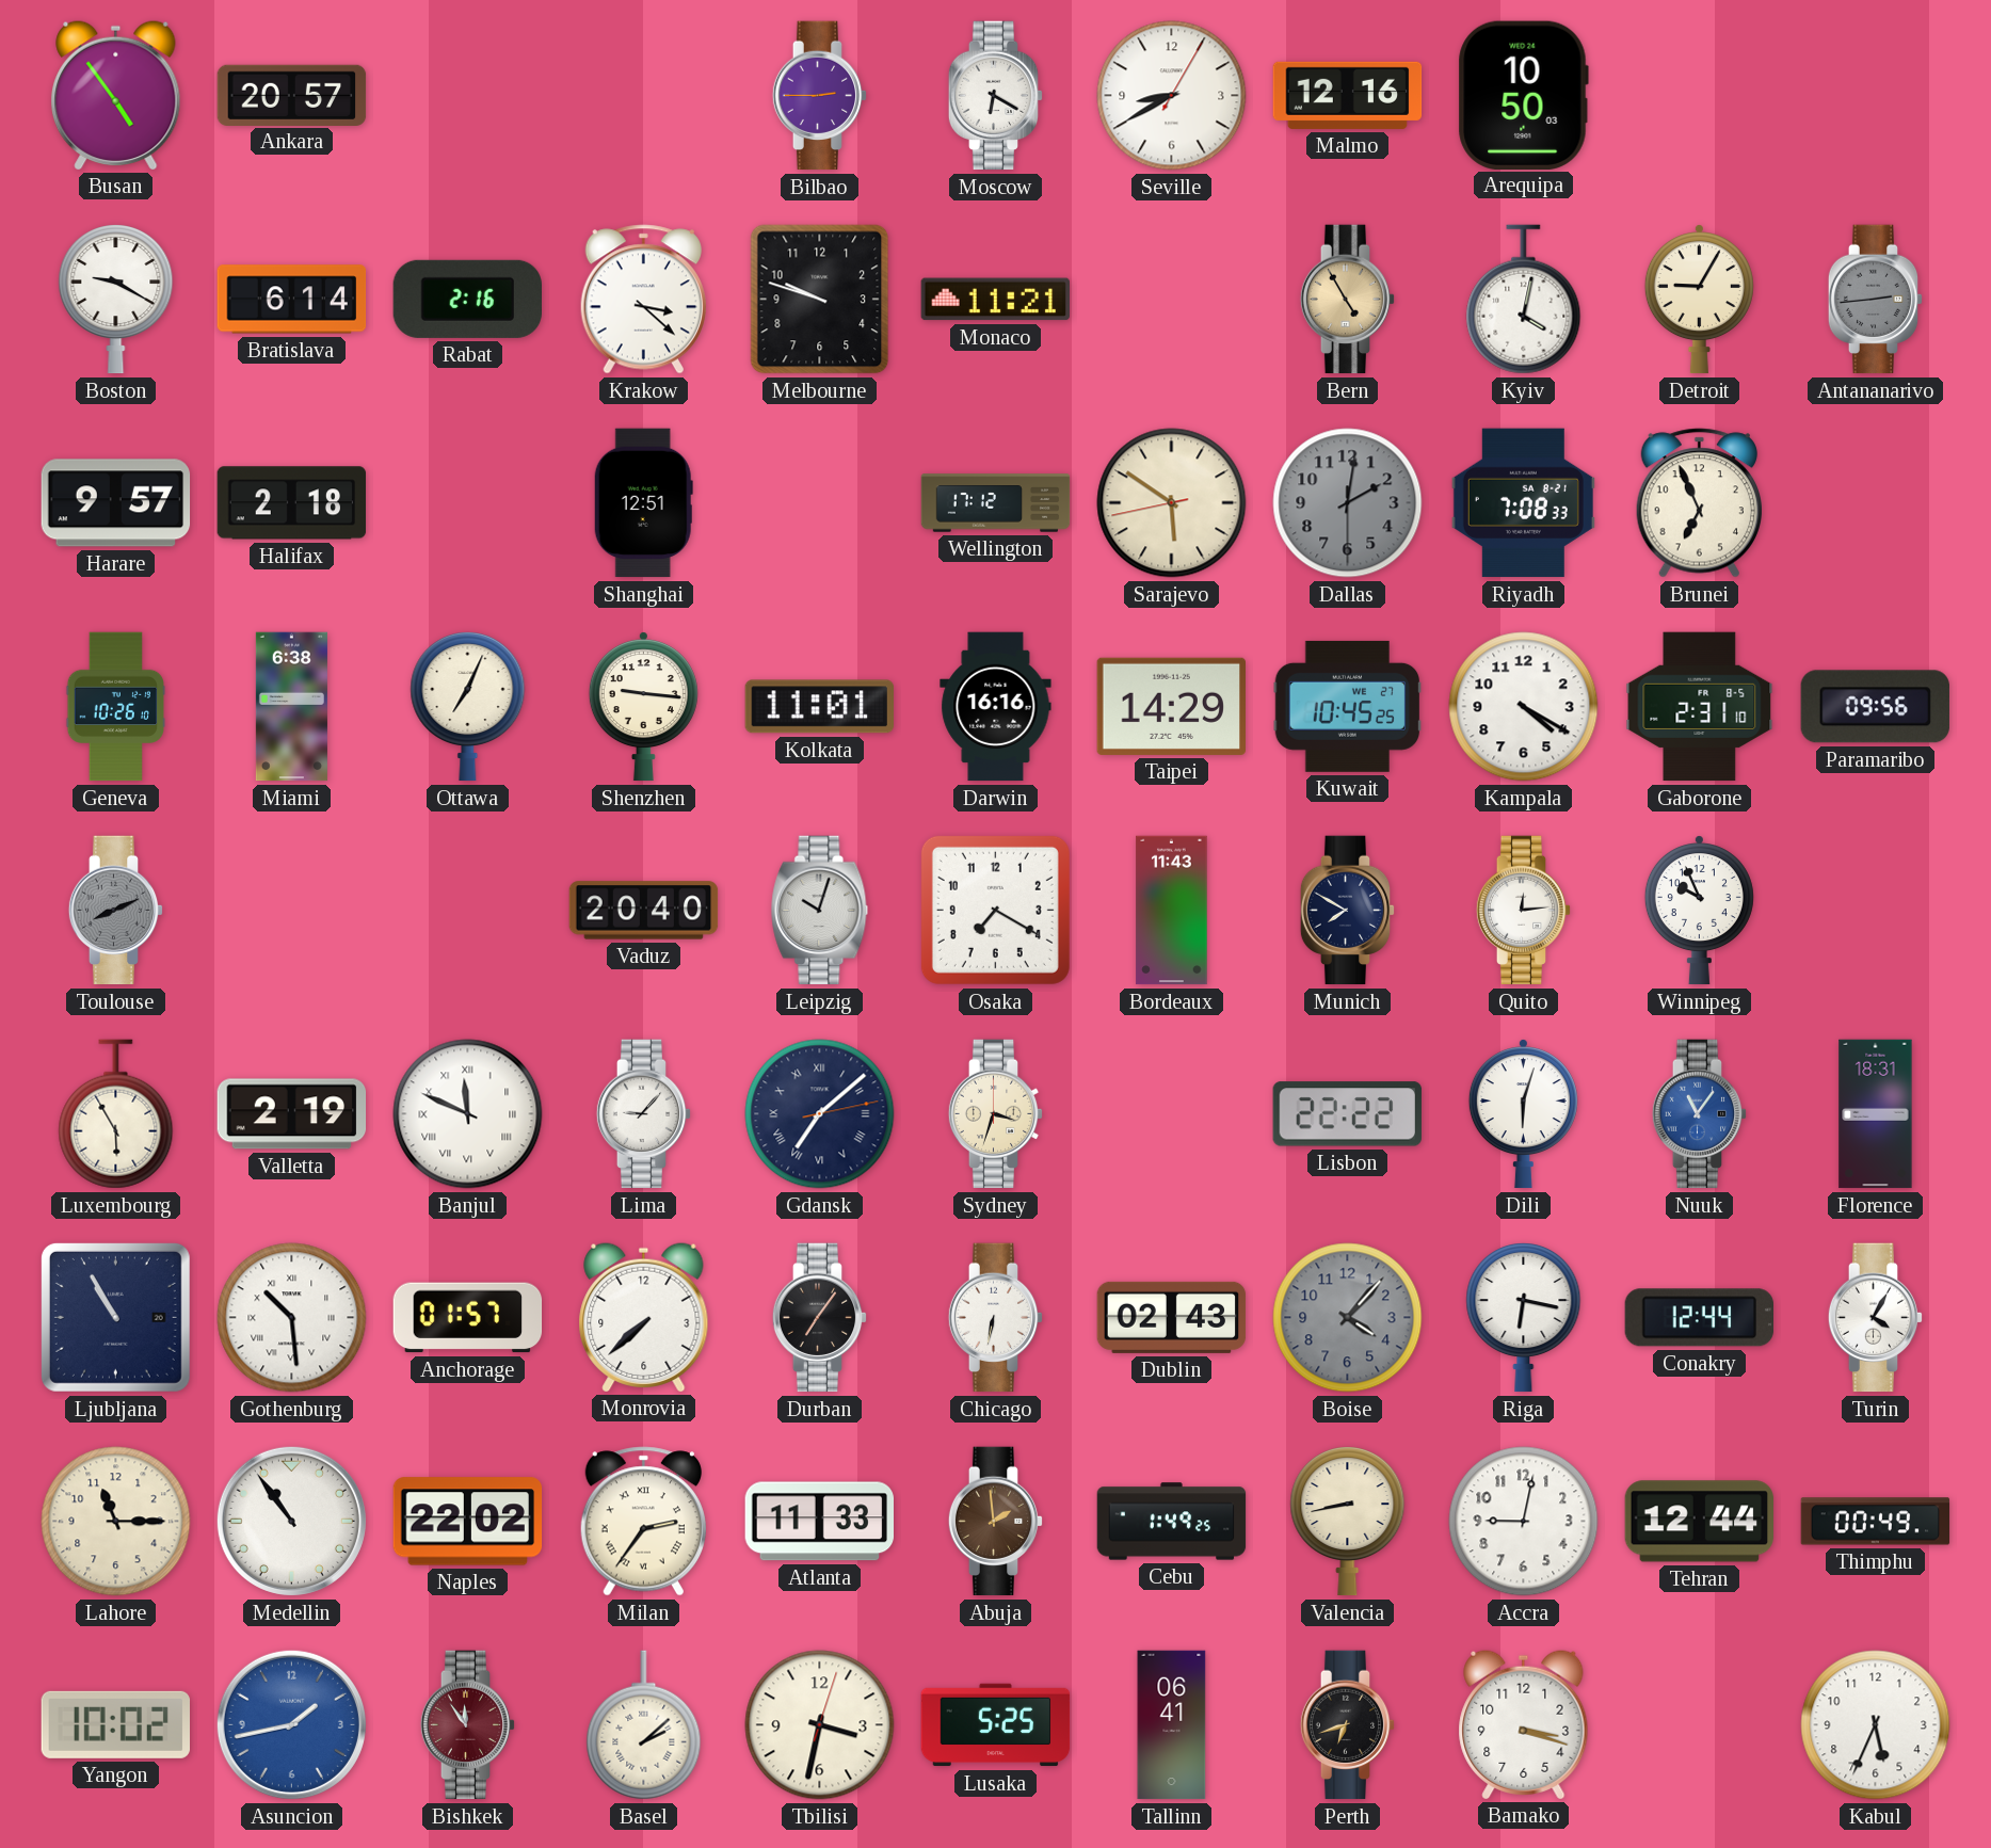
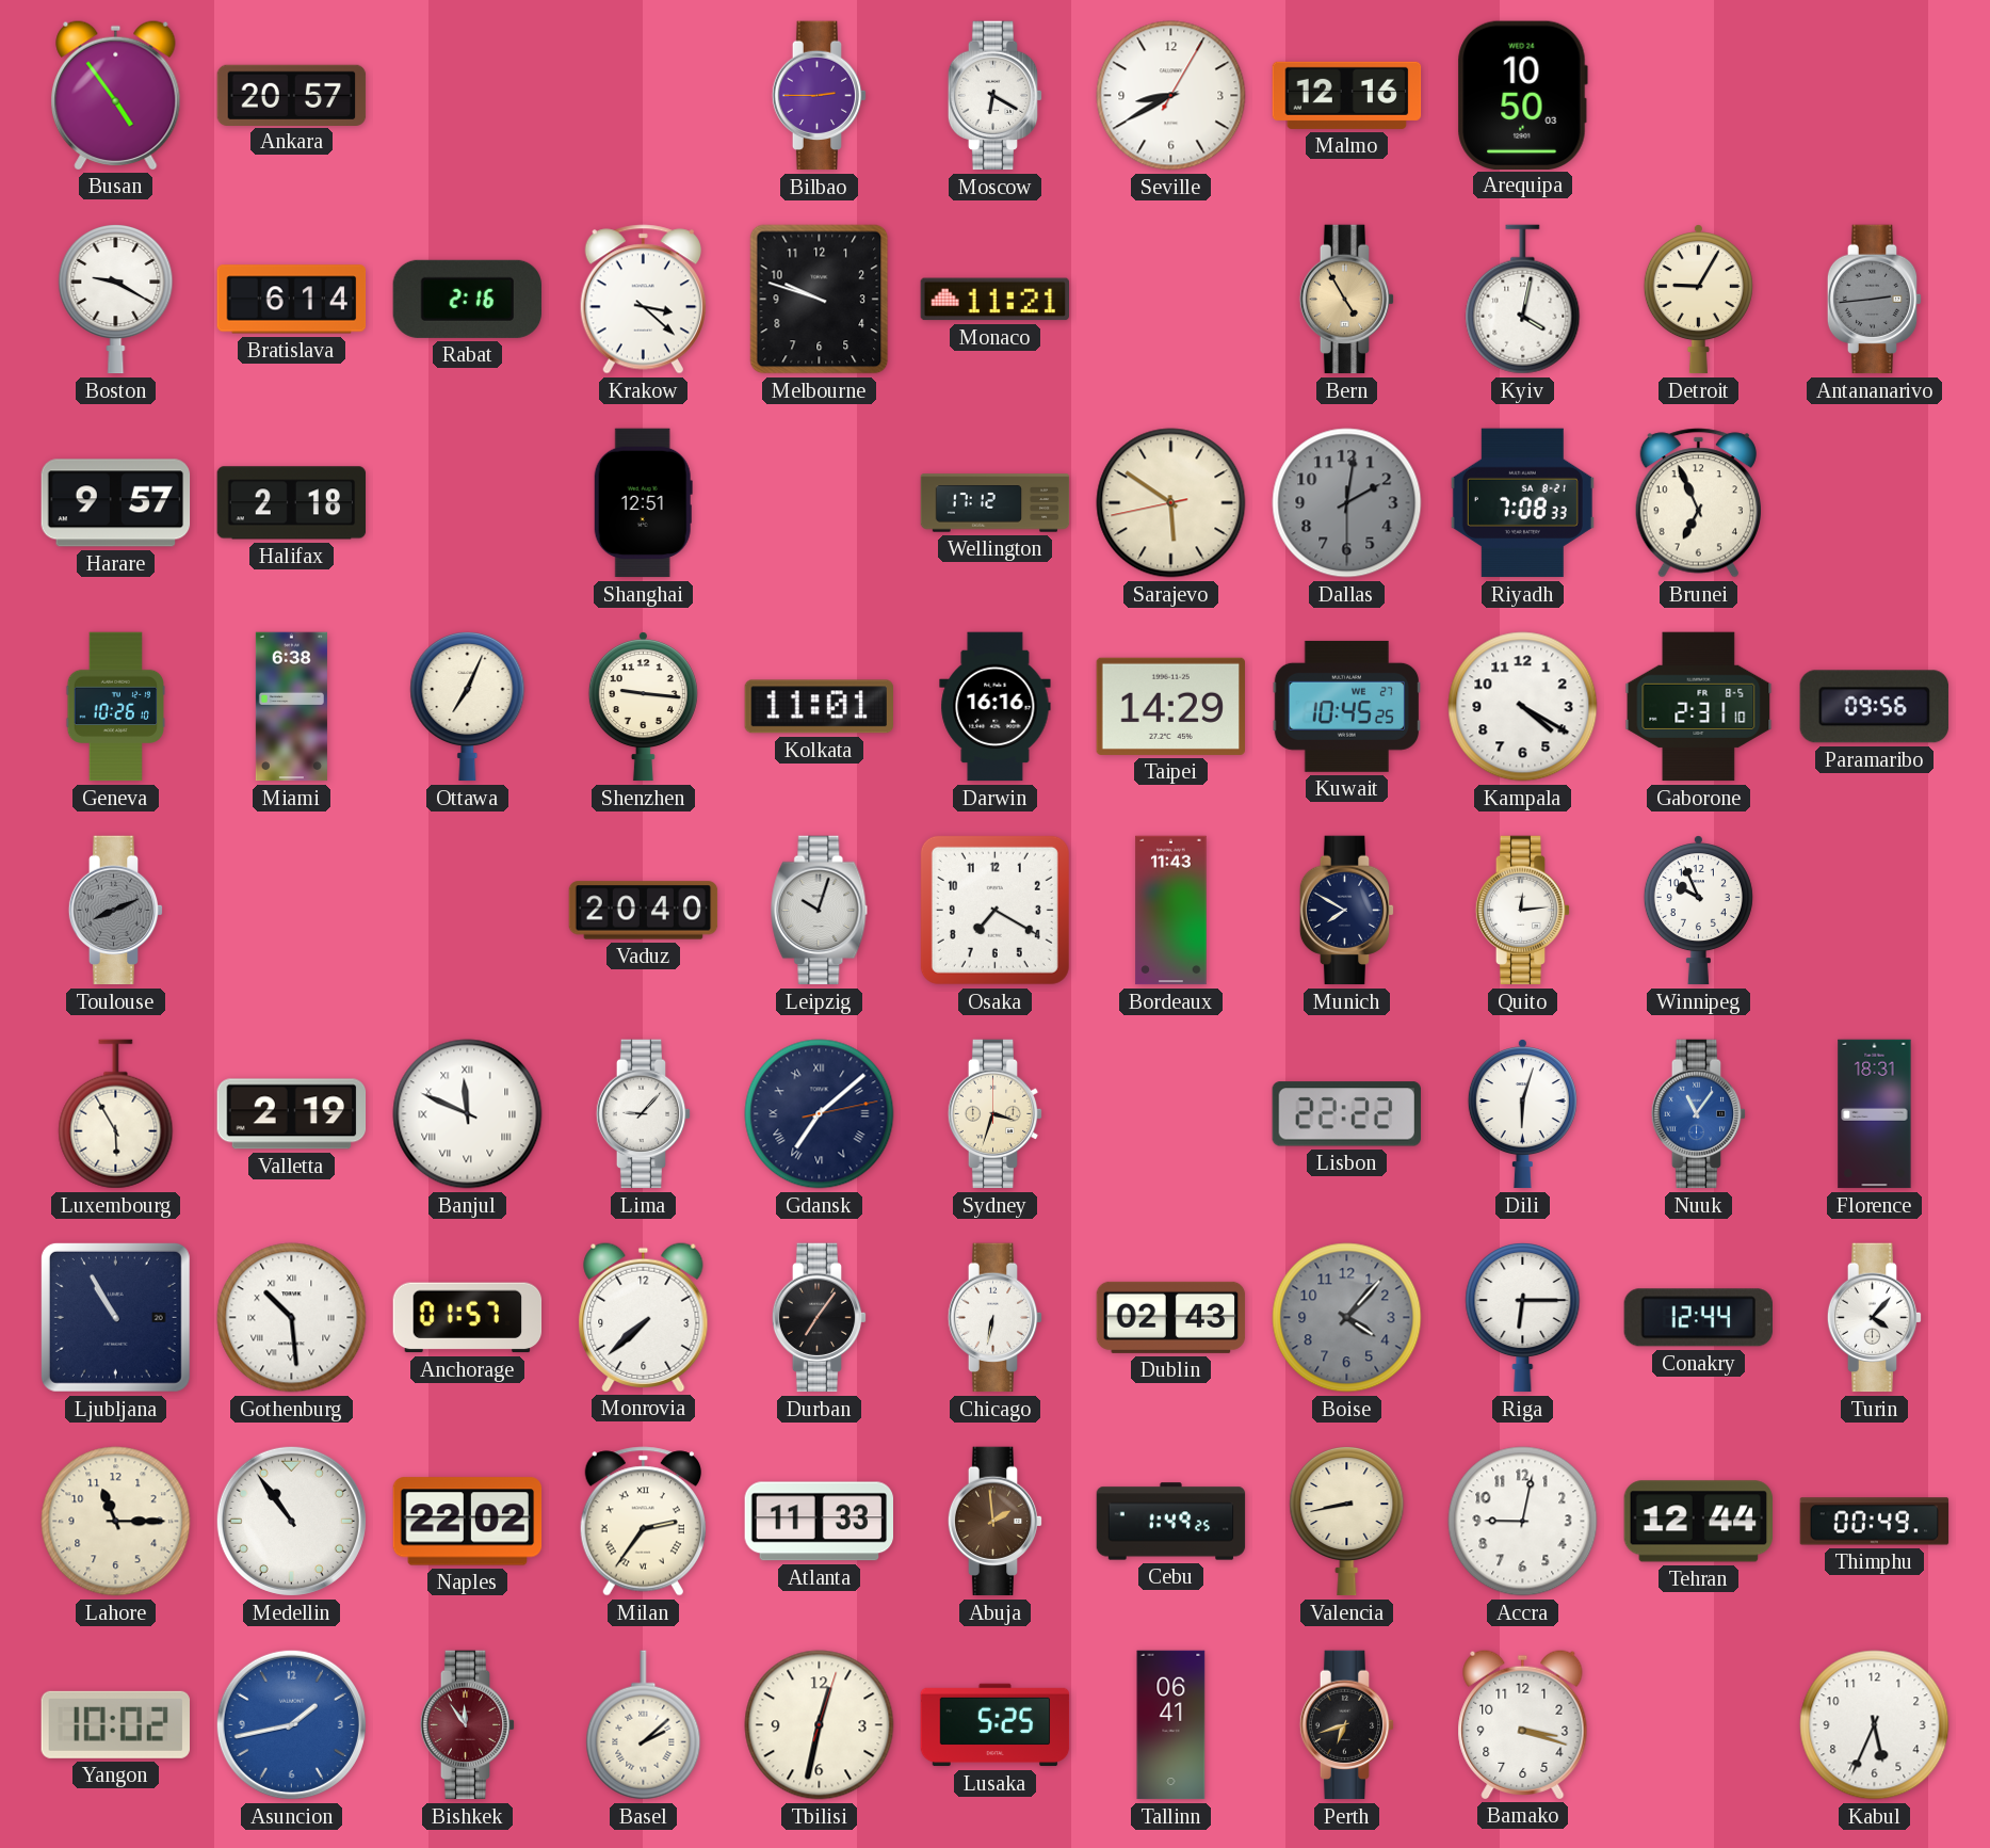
Riga: 6:17 -> 6:15
Turin: 4:05 -> 4:07
Tbilisi: 3:32 -> 12:32
